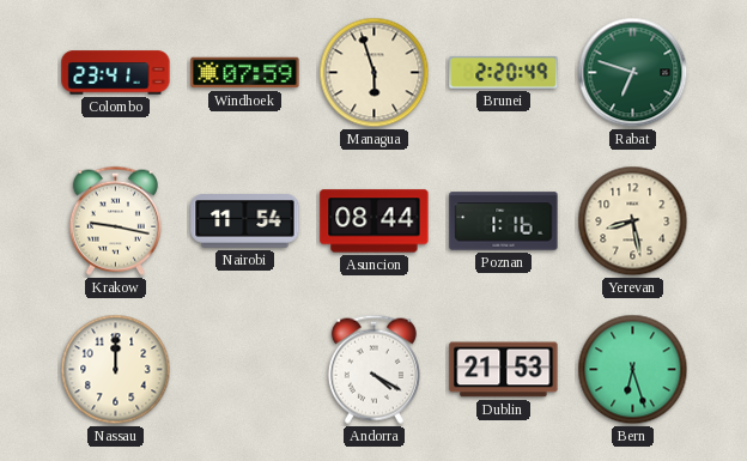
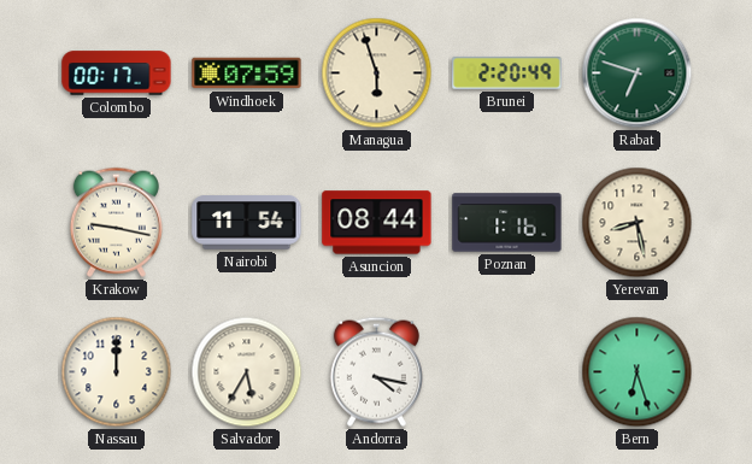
Colombo: 23:41 -> 00:17
Salvador: none -> 5:35
Andorra: 4:20 -> 4:17
Dublin: 21:53 -> none
